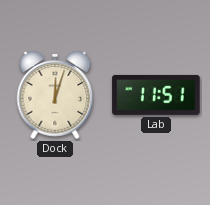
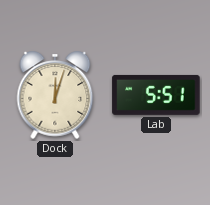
Lab: 11:51 -> 5:51
